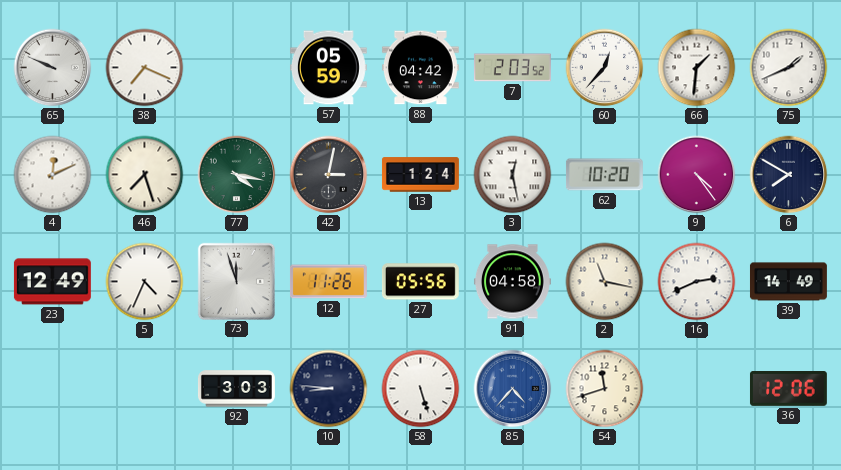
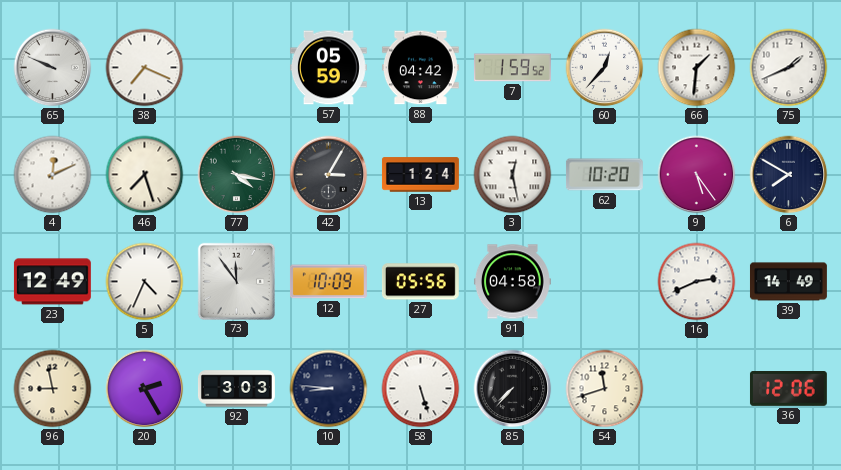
7: 2:03 -> 1:59
42: 3:02 -> 3:05
9: 4:24 -> 5:24
73: 11:57 -> 11:54
12: 11:26 -> 10:09
2: 11:17 -> none
96: none -> 8:58
20: none -> 2:25
85: 4:37 -> 7:37
85 dial: blue -> black
